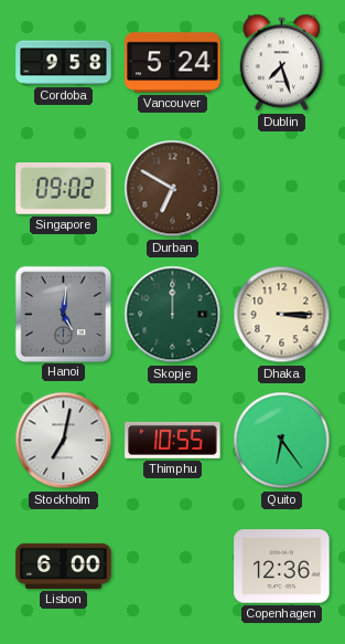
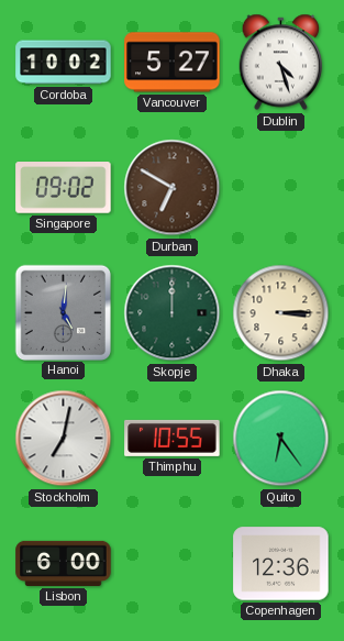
Cordoba: 9:58 -> 10:02
Vancouver: 5:24 -> 5:27
Dublin: 7:27 -> 4:27
